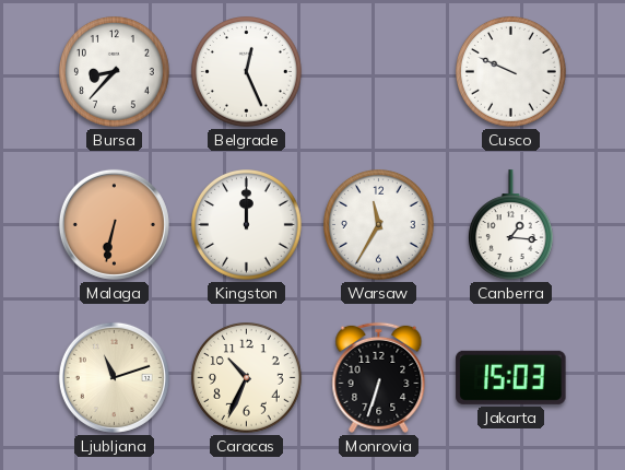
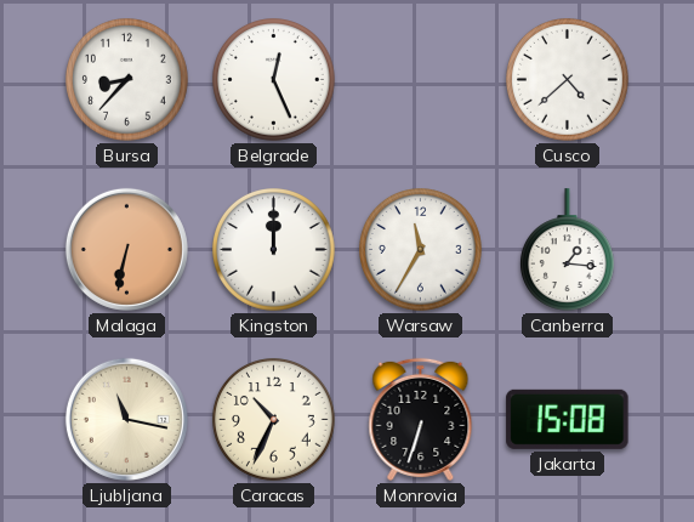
Cusco: 9:49 -> 4:38
Ljubljana: 11:12 -> 11:17
Jakarta: 15:03 -> 15:08
